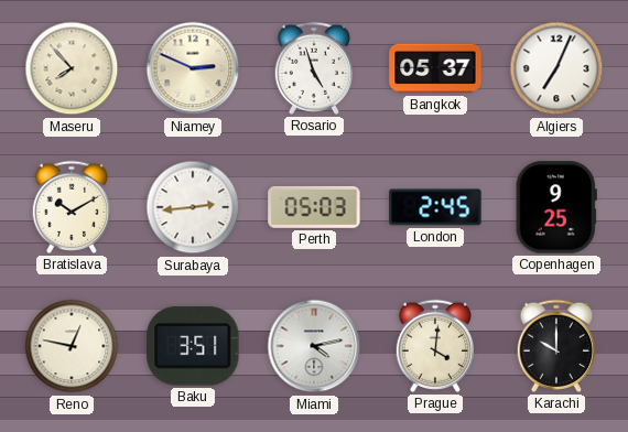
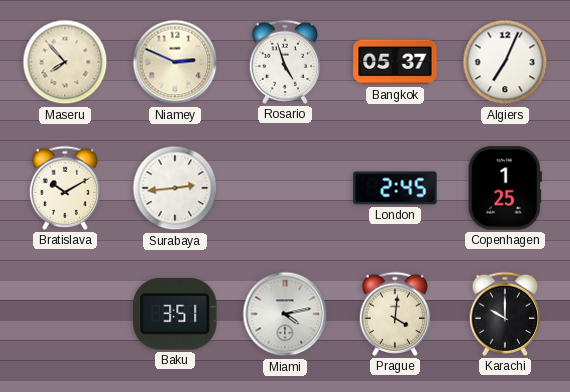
Perth: 05:03 -> none
Copenhagen: 9:25 -> 1:25
Reno: 12:47 -> none
